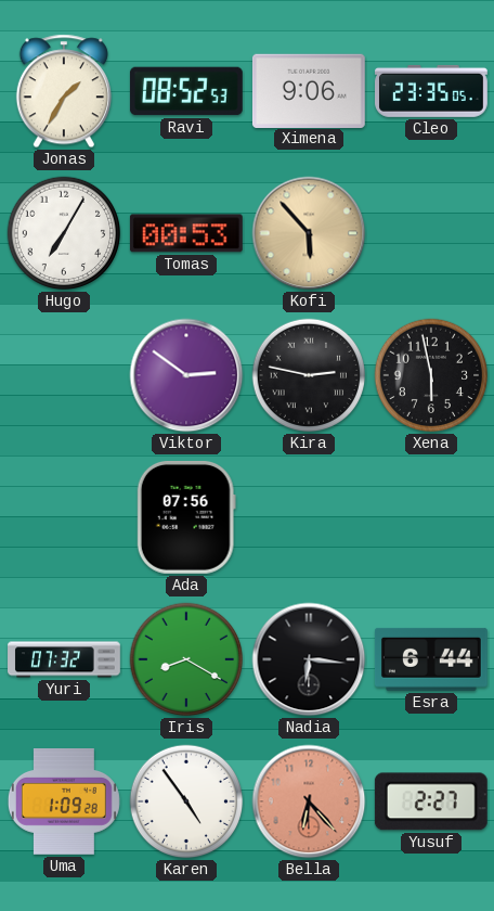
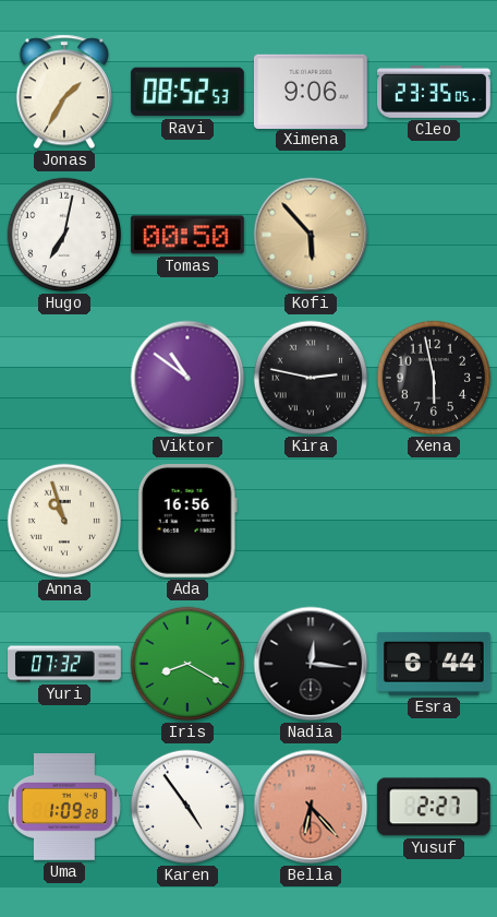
Hugo: 7:05 -> 7:02
Tomas: 00:53 -> 00:50
Viktor: 2:51 -> 10:51
Anna: none -> 10:57
Ada: 07:56 -> 16:56
Nadia: 6:16 -> 12:16
